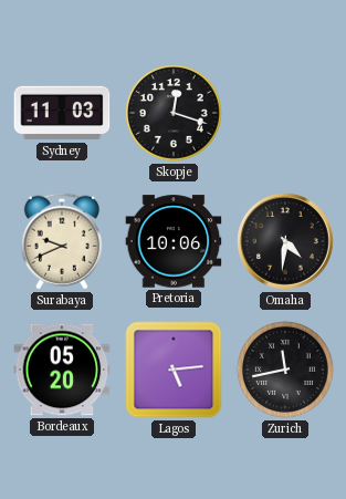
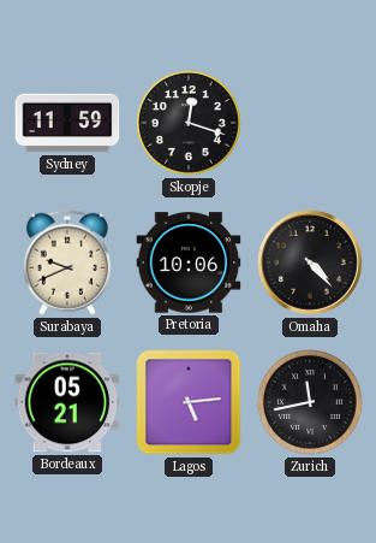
Sydney: 11:03 -> 11:59
Omaha: 4:31 -> 4:23
Bordeaux: 05:20 -> 05:21
